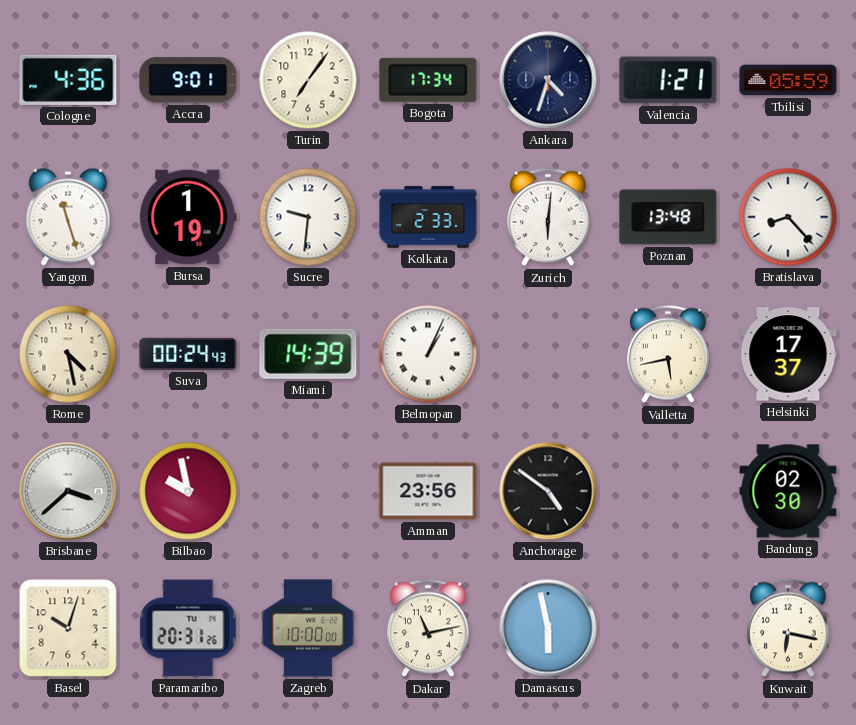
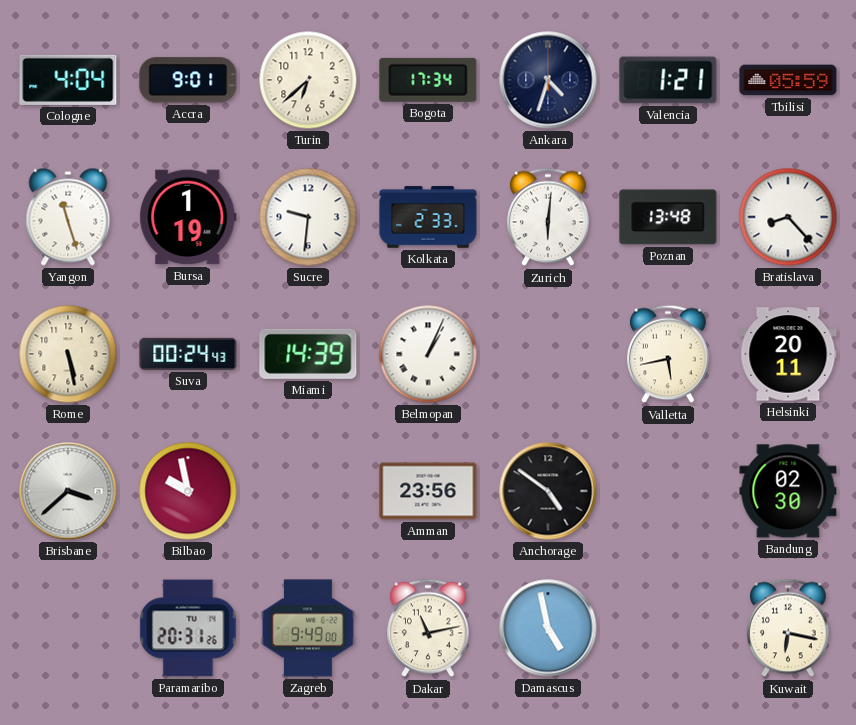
Cologne: 4:36 -> 4:04
Turin: 7:06 -> 6:38
Rome: 4:28 -> 5:28
Helsinki: 17:37 -> 20:11
Basel: 10:03 -> none
Zagreb: 10:00 -> 9:49
Damascus: 5:58 -> 4:58
